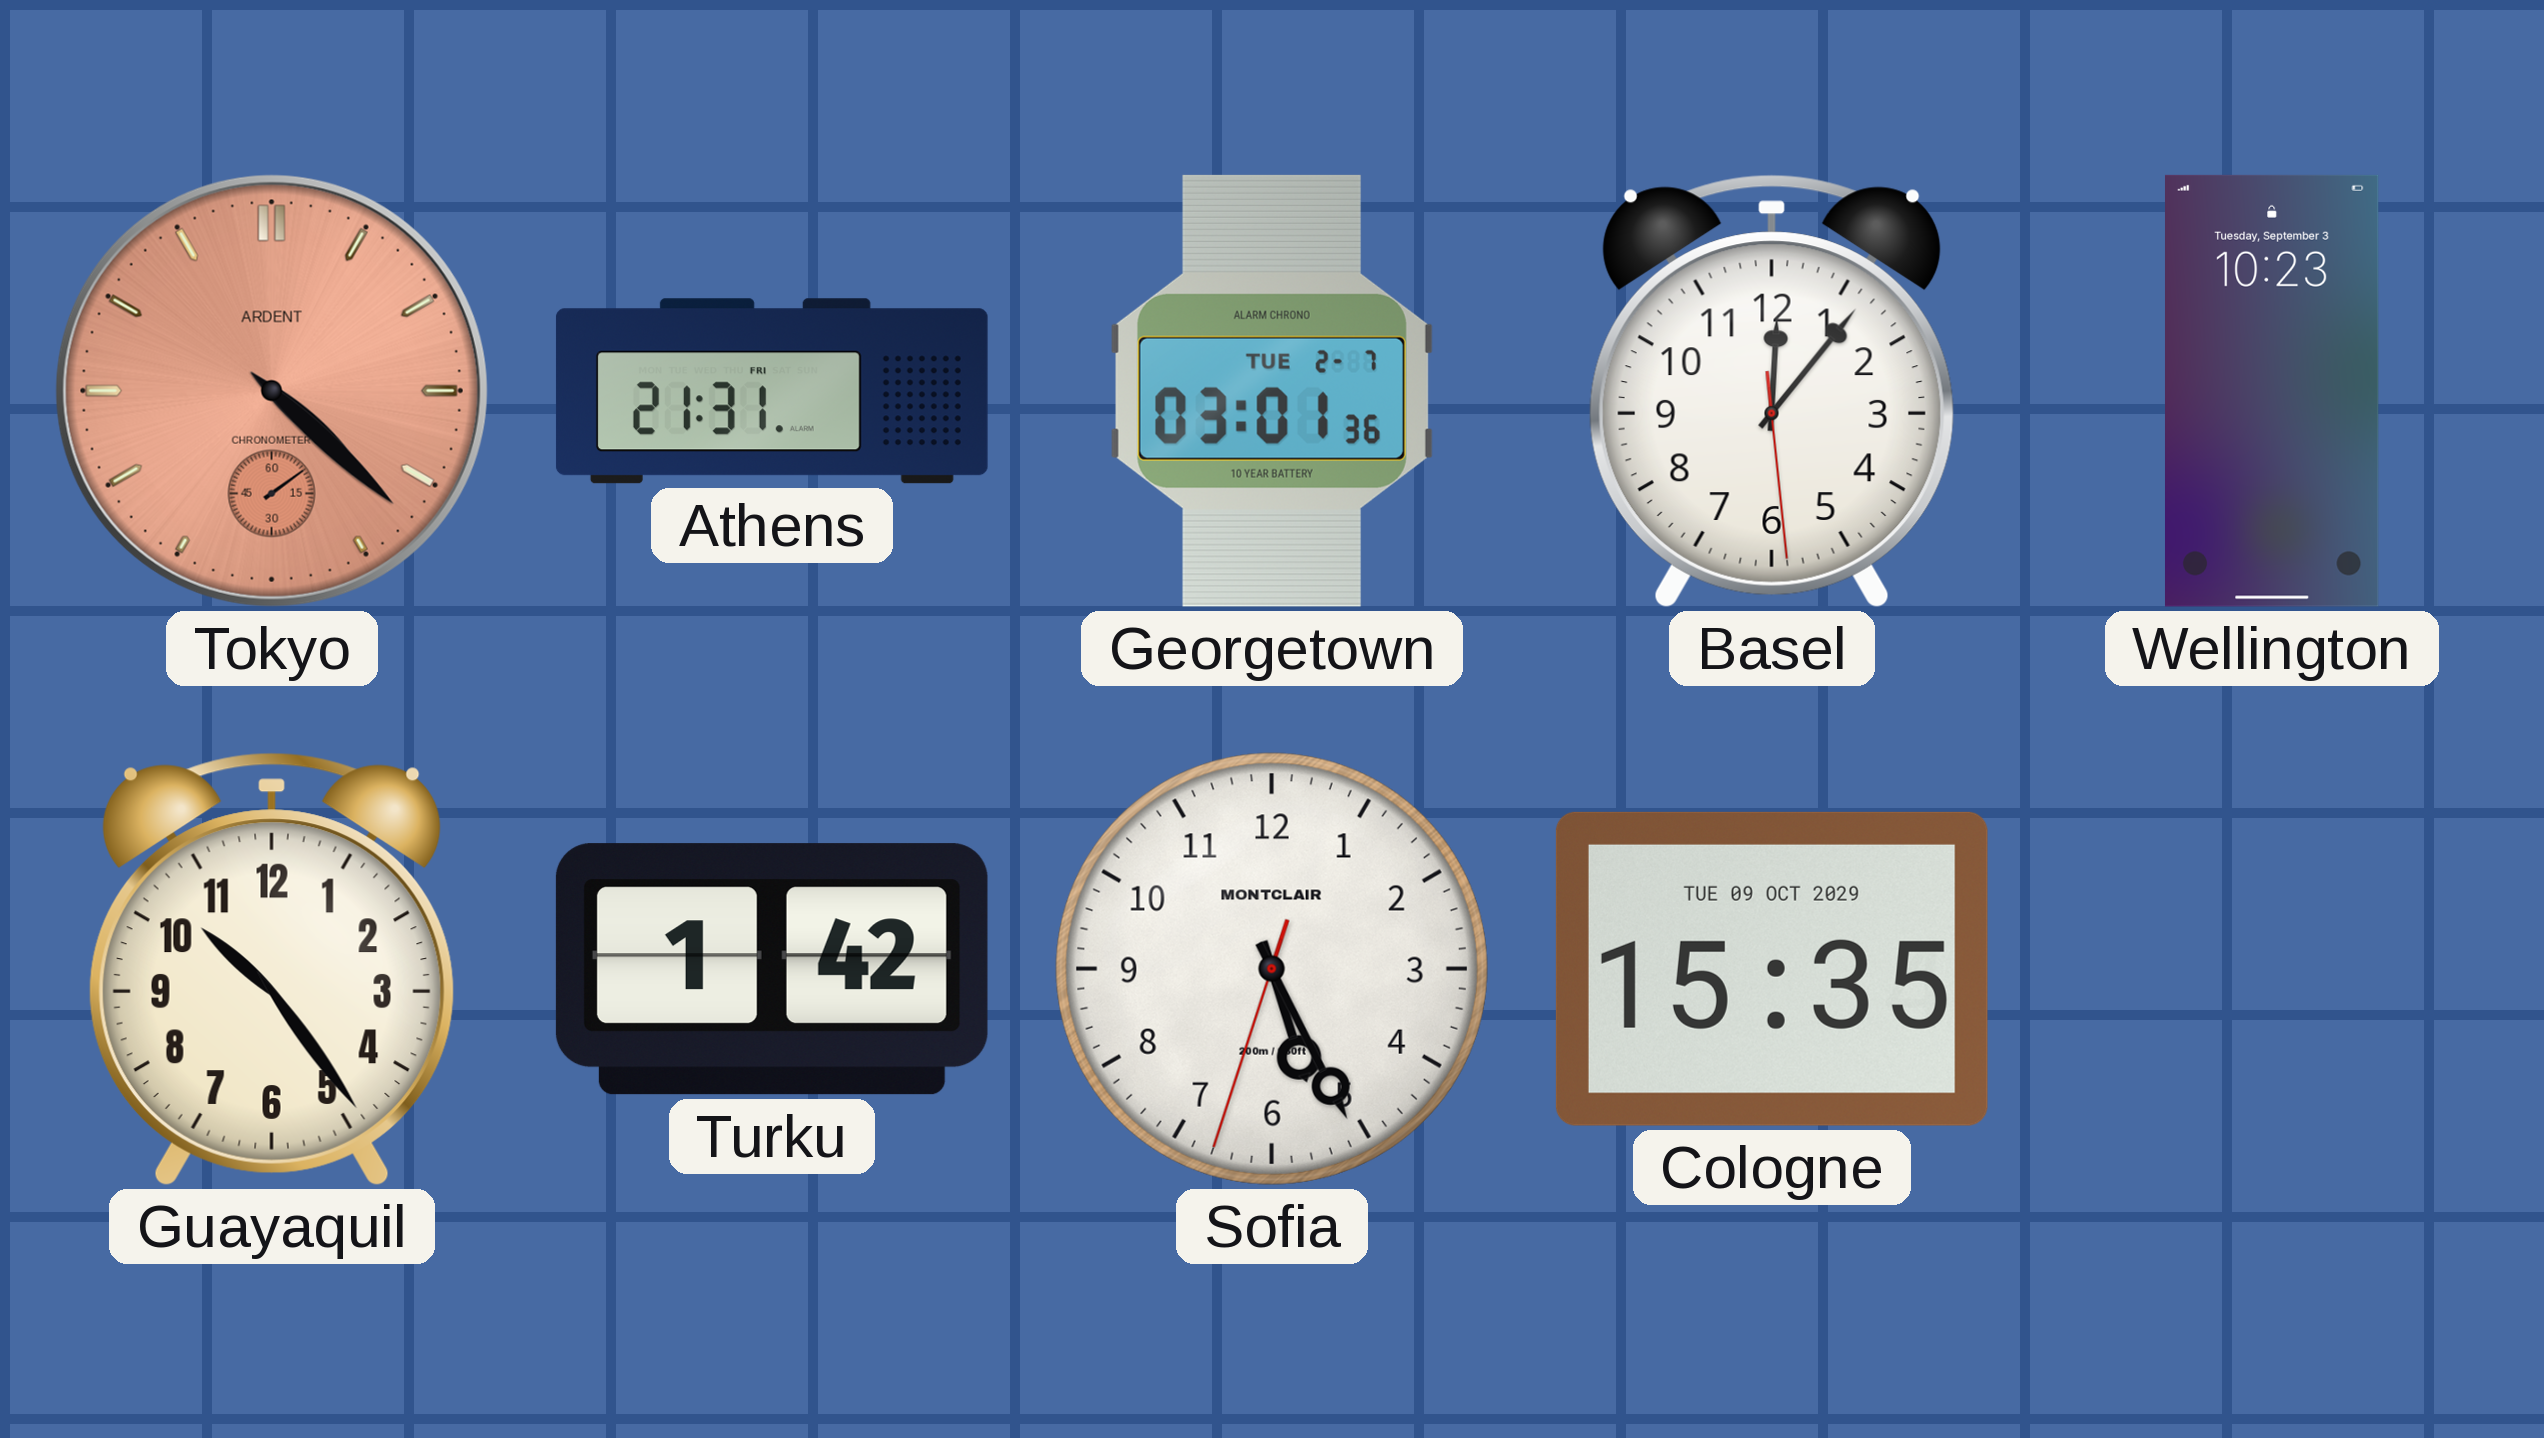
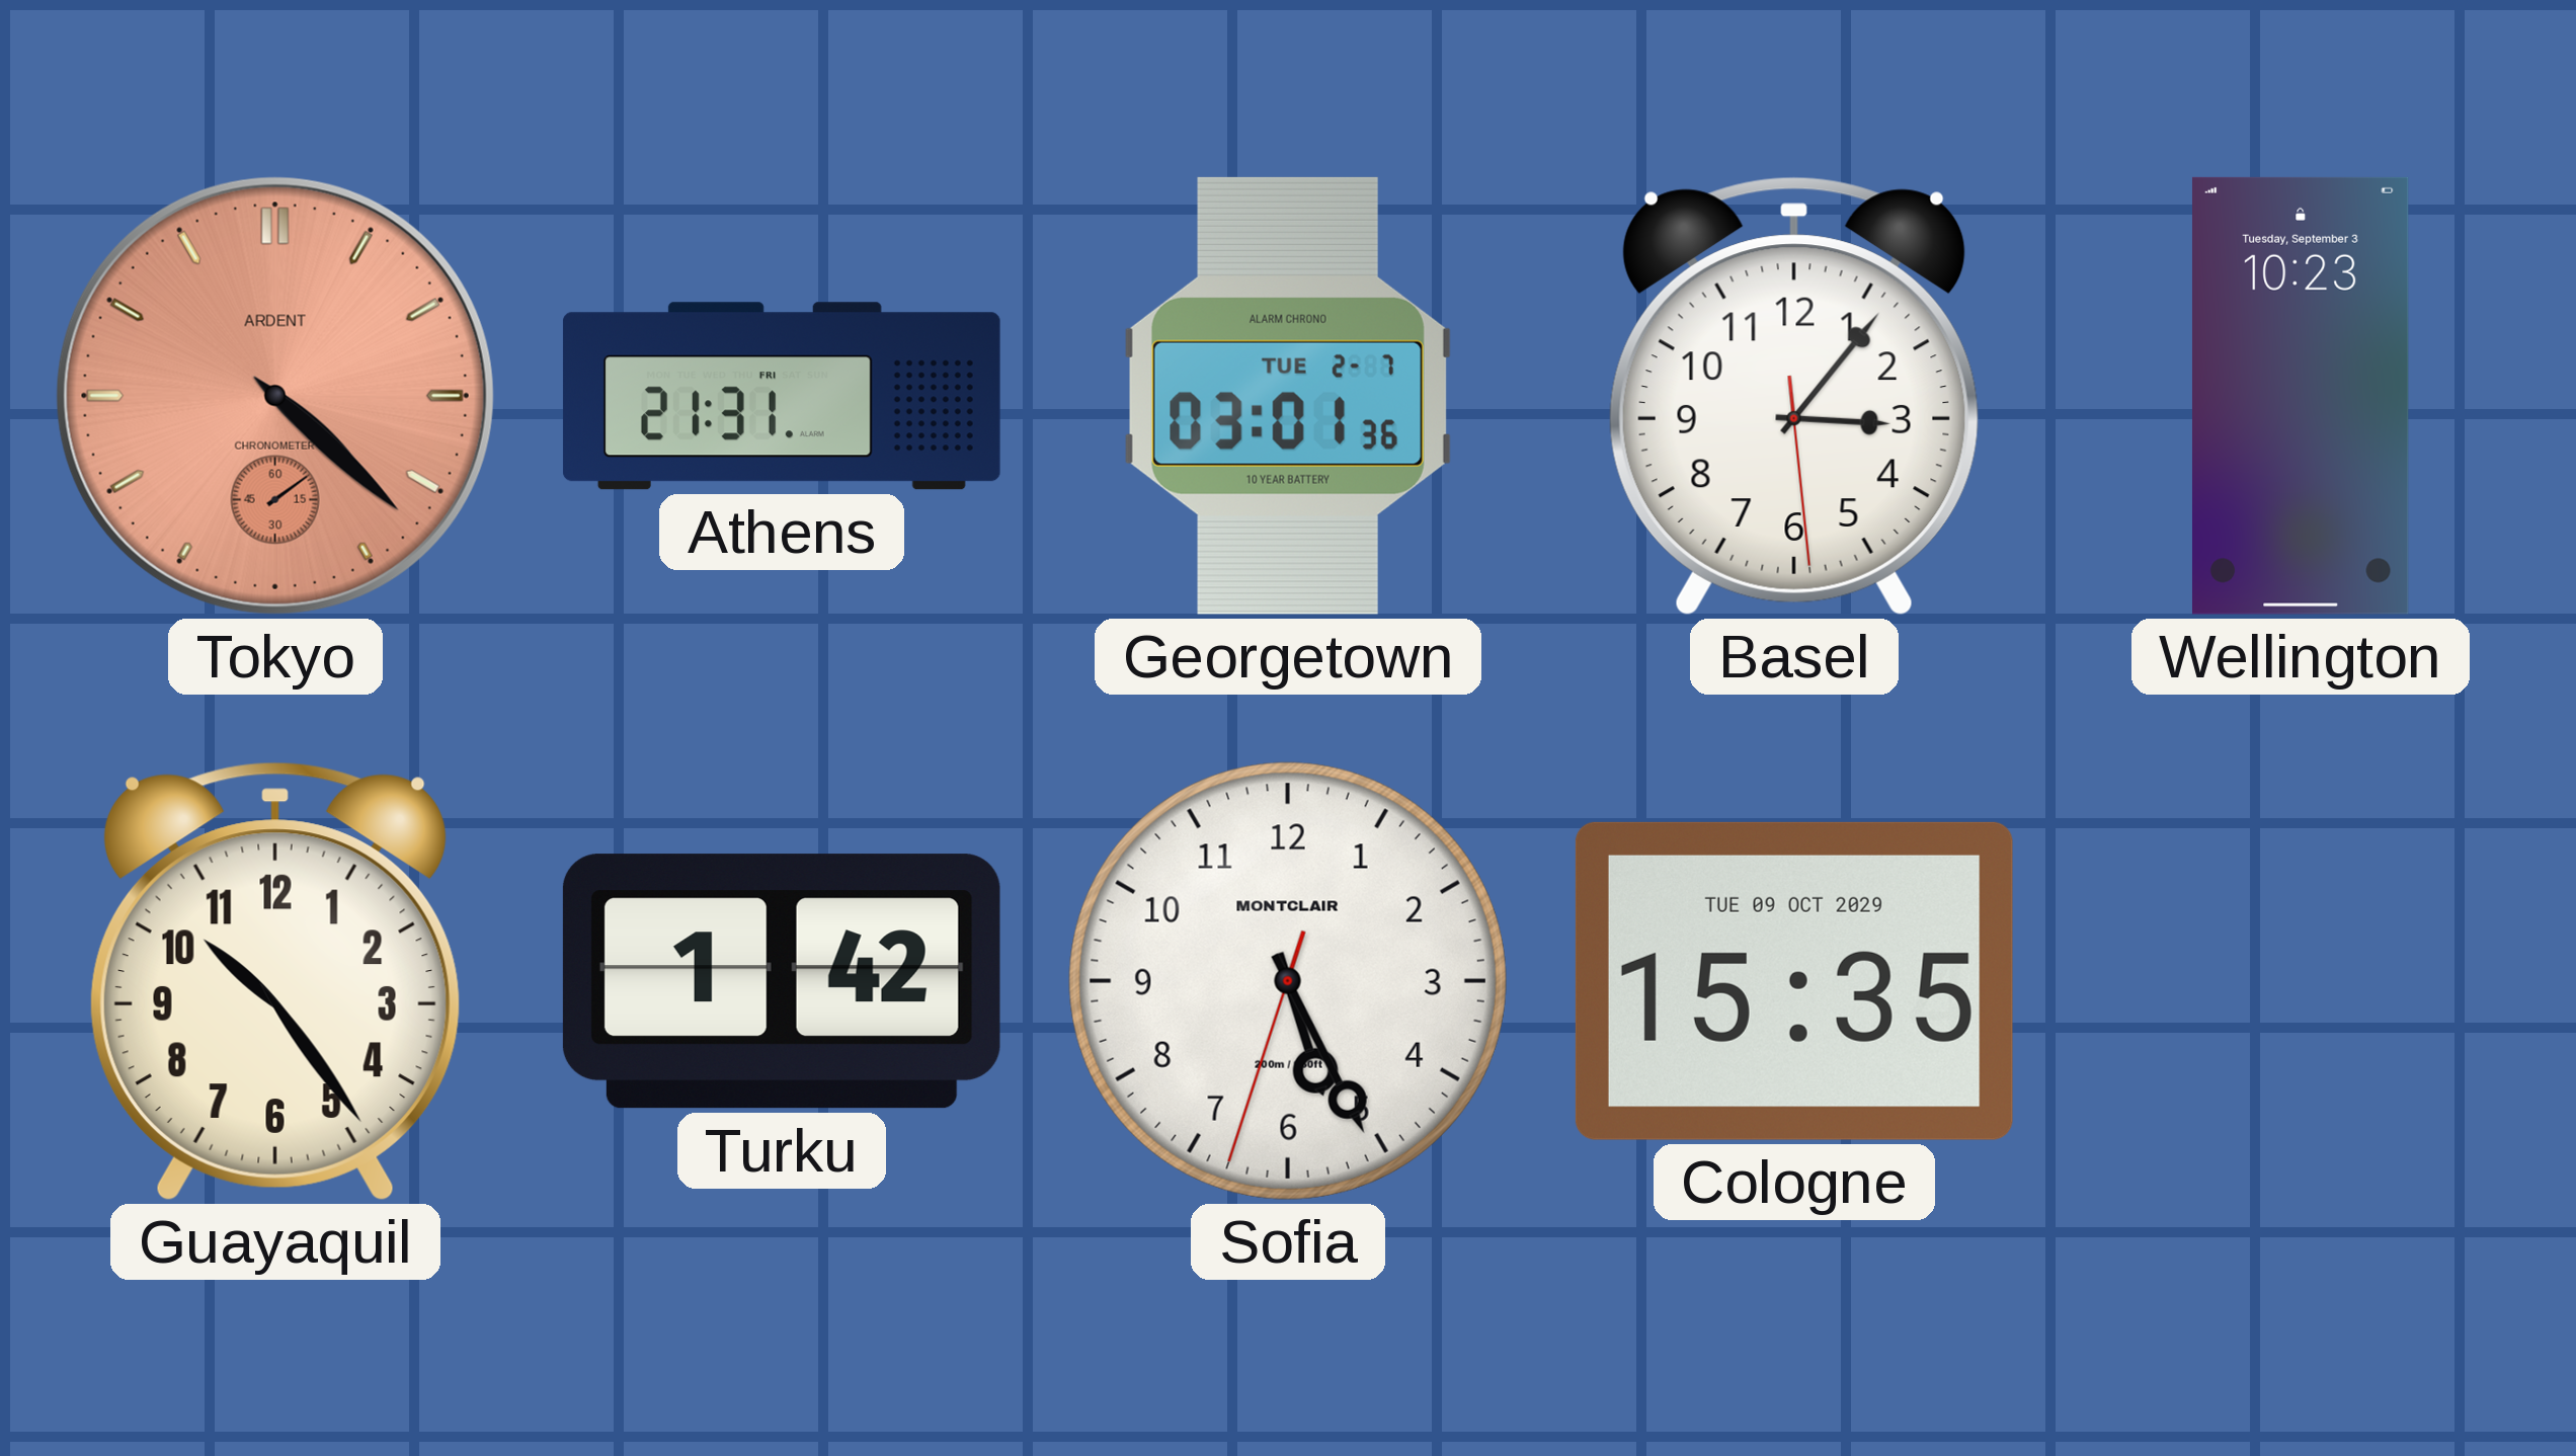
Basel: 12:06 -> 3:06
